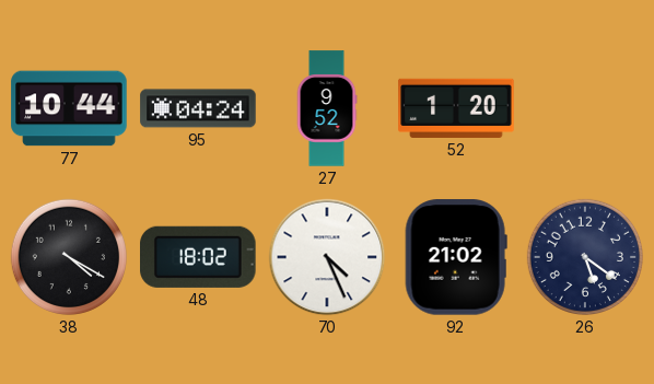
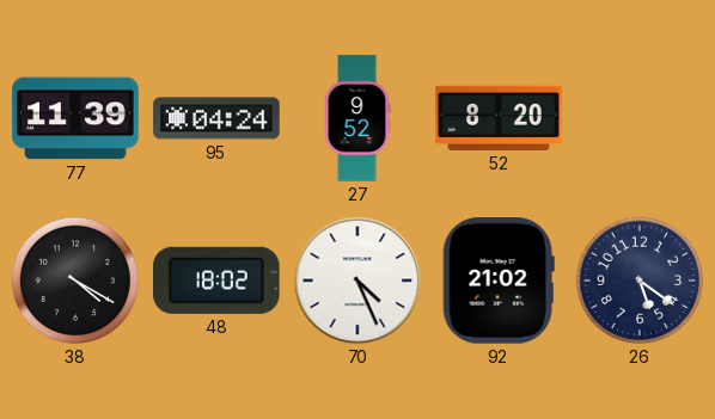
77: 10:44 -> 11:39
52: 1:20 -> 8:20
